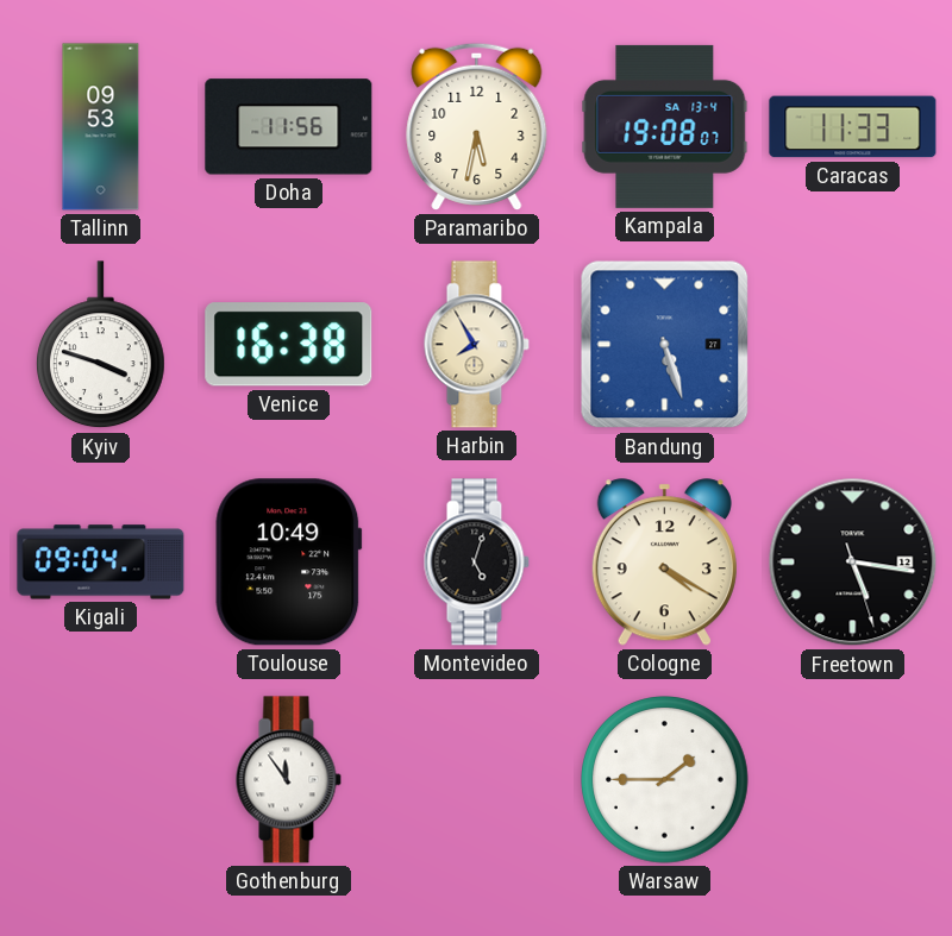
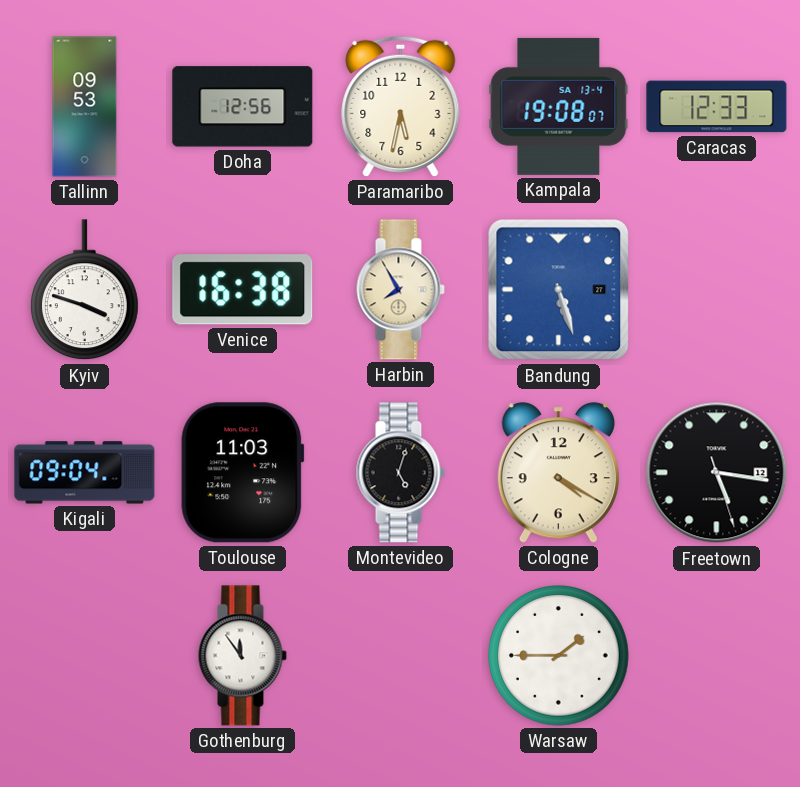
Doha: 11:56 -> 12:56
Caracas: 11:33 -> 12:33
Toulouse: 10:49 -> 11:03
